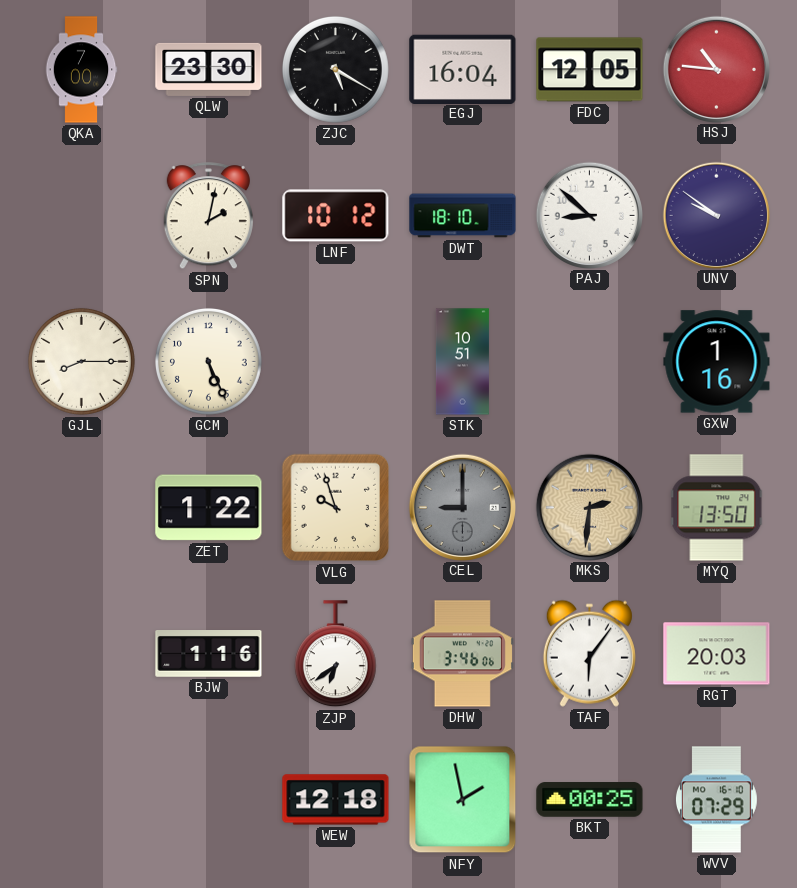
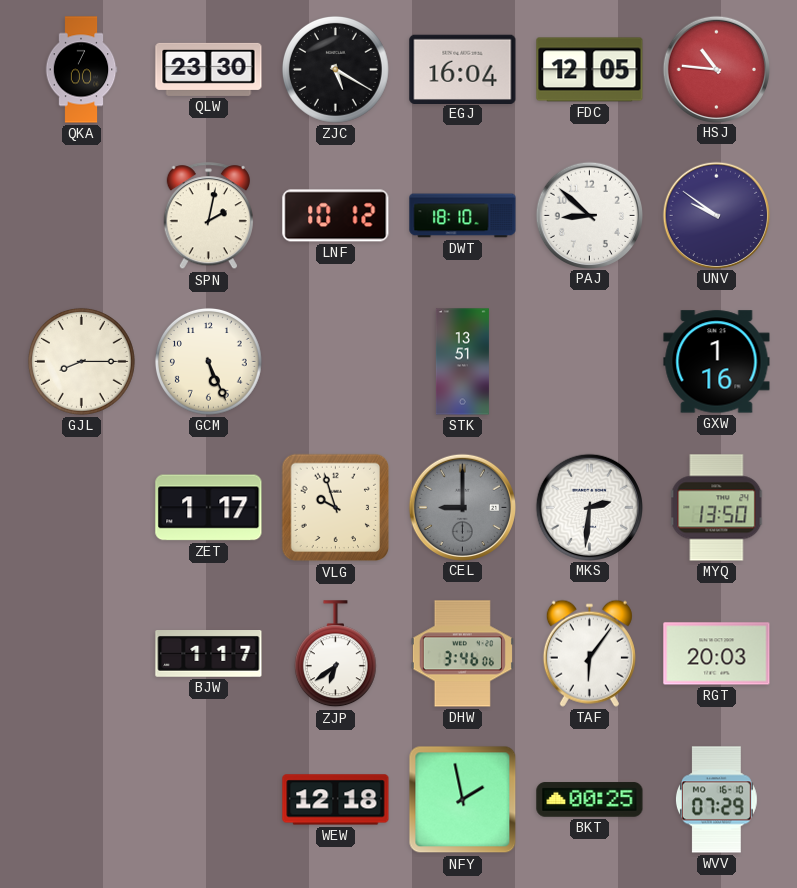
STK: 10:51 -> 13:51
ZET: 1:22 -> 1:17
MKS dial: champagne -> white
BJW: 1:16 -> 1:17
